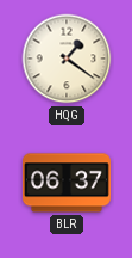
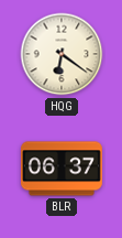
HQG: 1:21 -> 6:21
